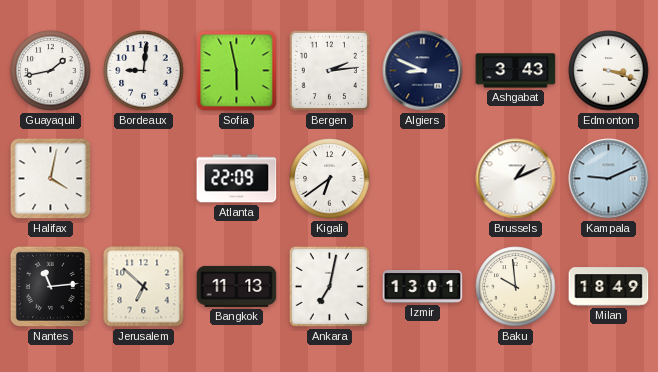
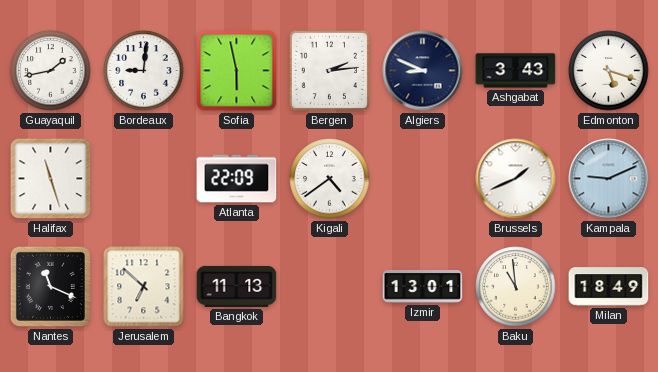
Edmonton: 3:18 -> 5:18
Halifax: 4:02 -> 11:27
Kigali: 6:39 -> 4:39
Brussels: 1:11 -> 1:41
Nantes: 11:14 -> 11:19
Ankara: 7:02 -> none
Baku: 9:59 -> 10:59
